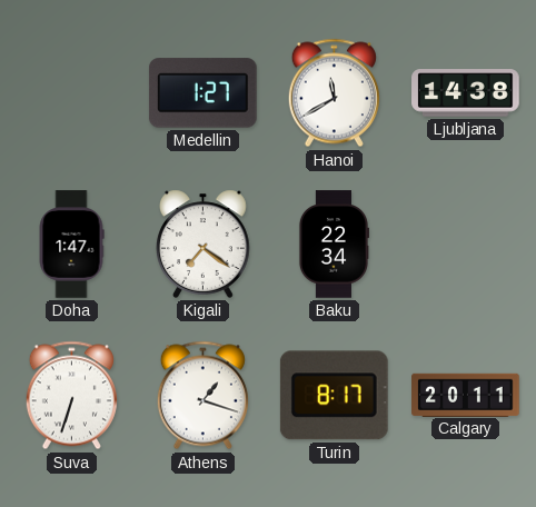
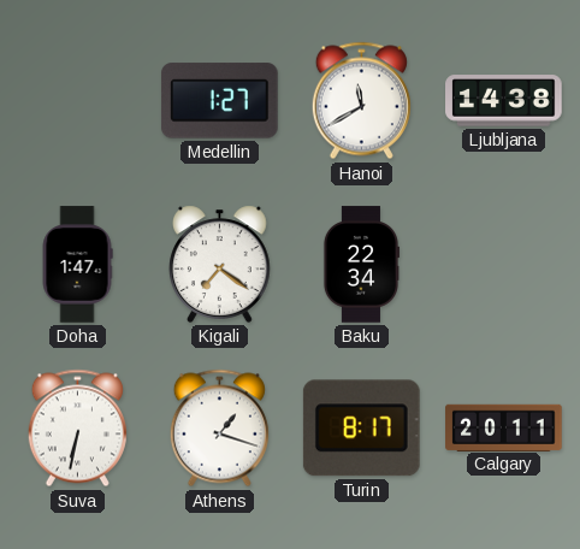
Suva: 6:33 -> 6:32
